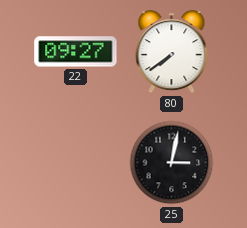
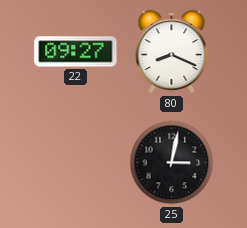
80: 7:39 -> 8:19
